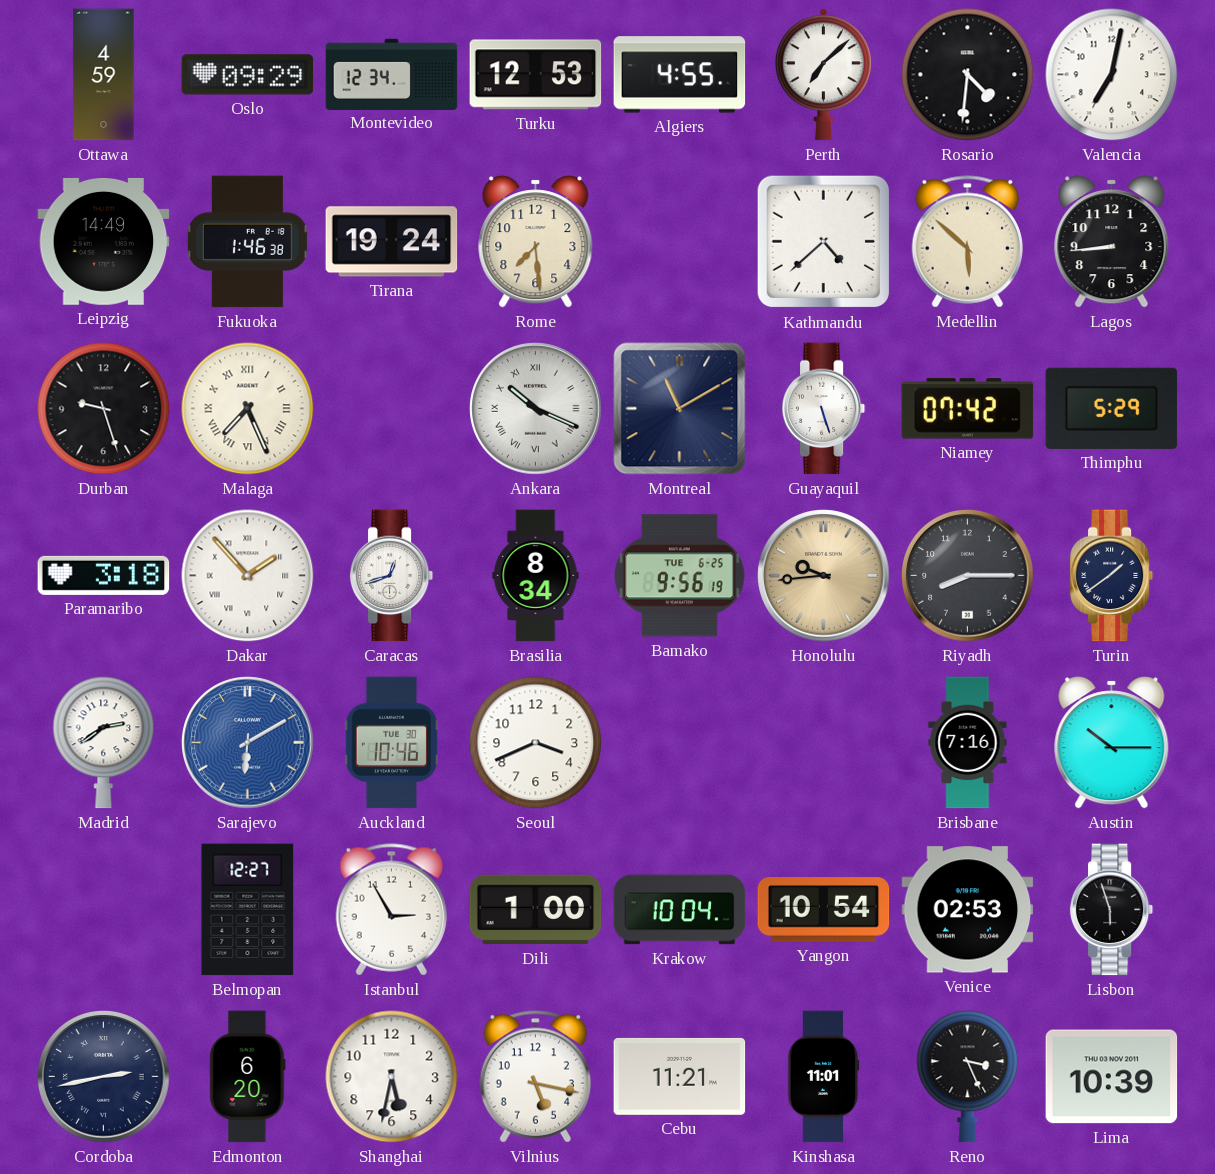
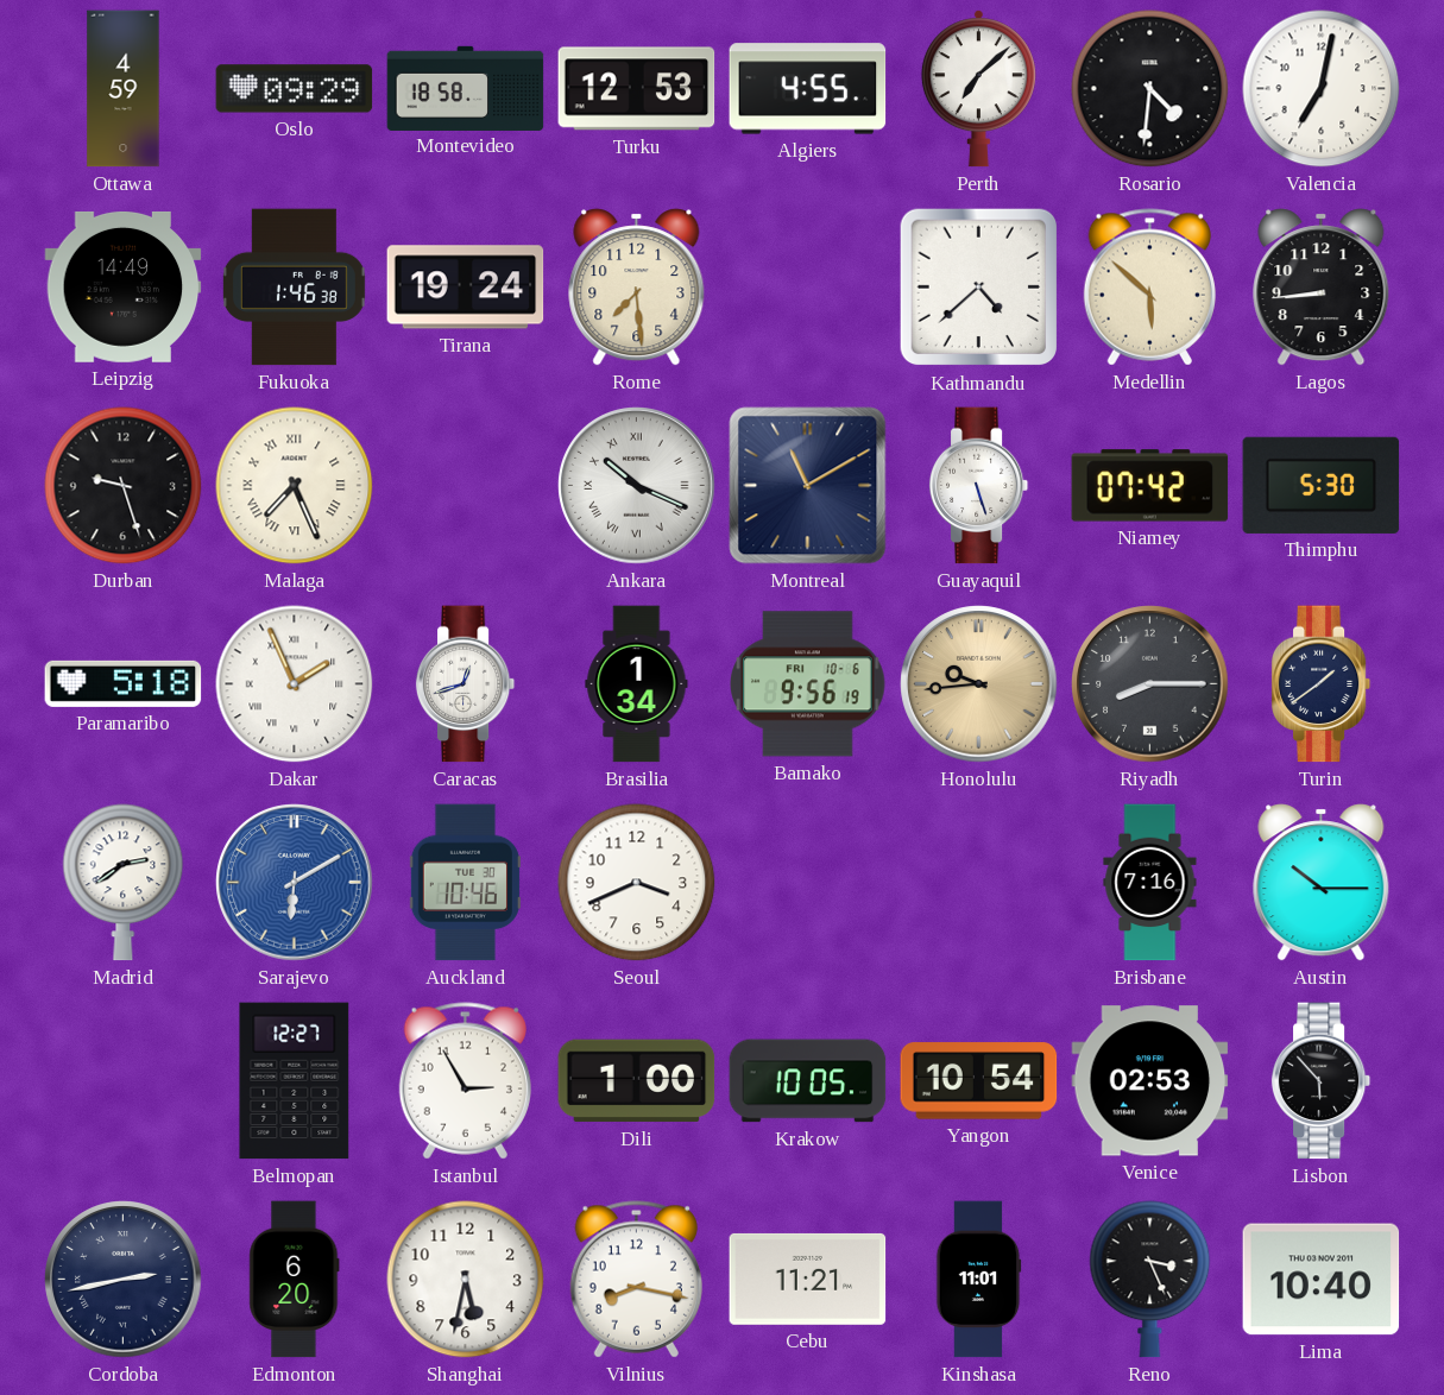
Montevideo: 12:34 -> 18:58
Thimphu: 5:29 -> 5:30
Paramaribo: 3:18 -> 5:18
Dakar: 1:53 -> 1:56
Brasilia: 8:34 -> 1:34
Bamako date: TUE 6-25 -> FRI 10-6
Krakow: 10:04 -> 10:05
Lisbon: 5:57 -> 5:53
Vilnius: 5:17 -> 8:17
Lima: 10:39 -> 10:40
